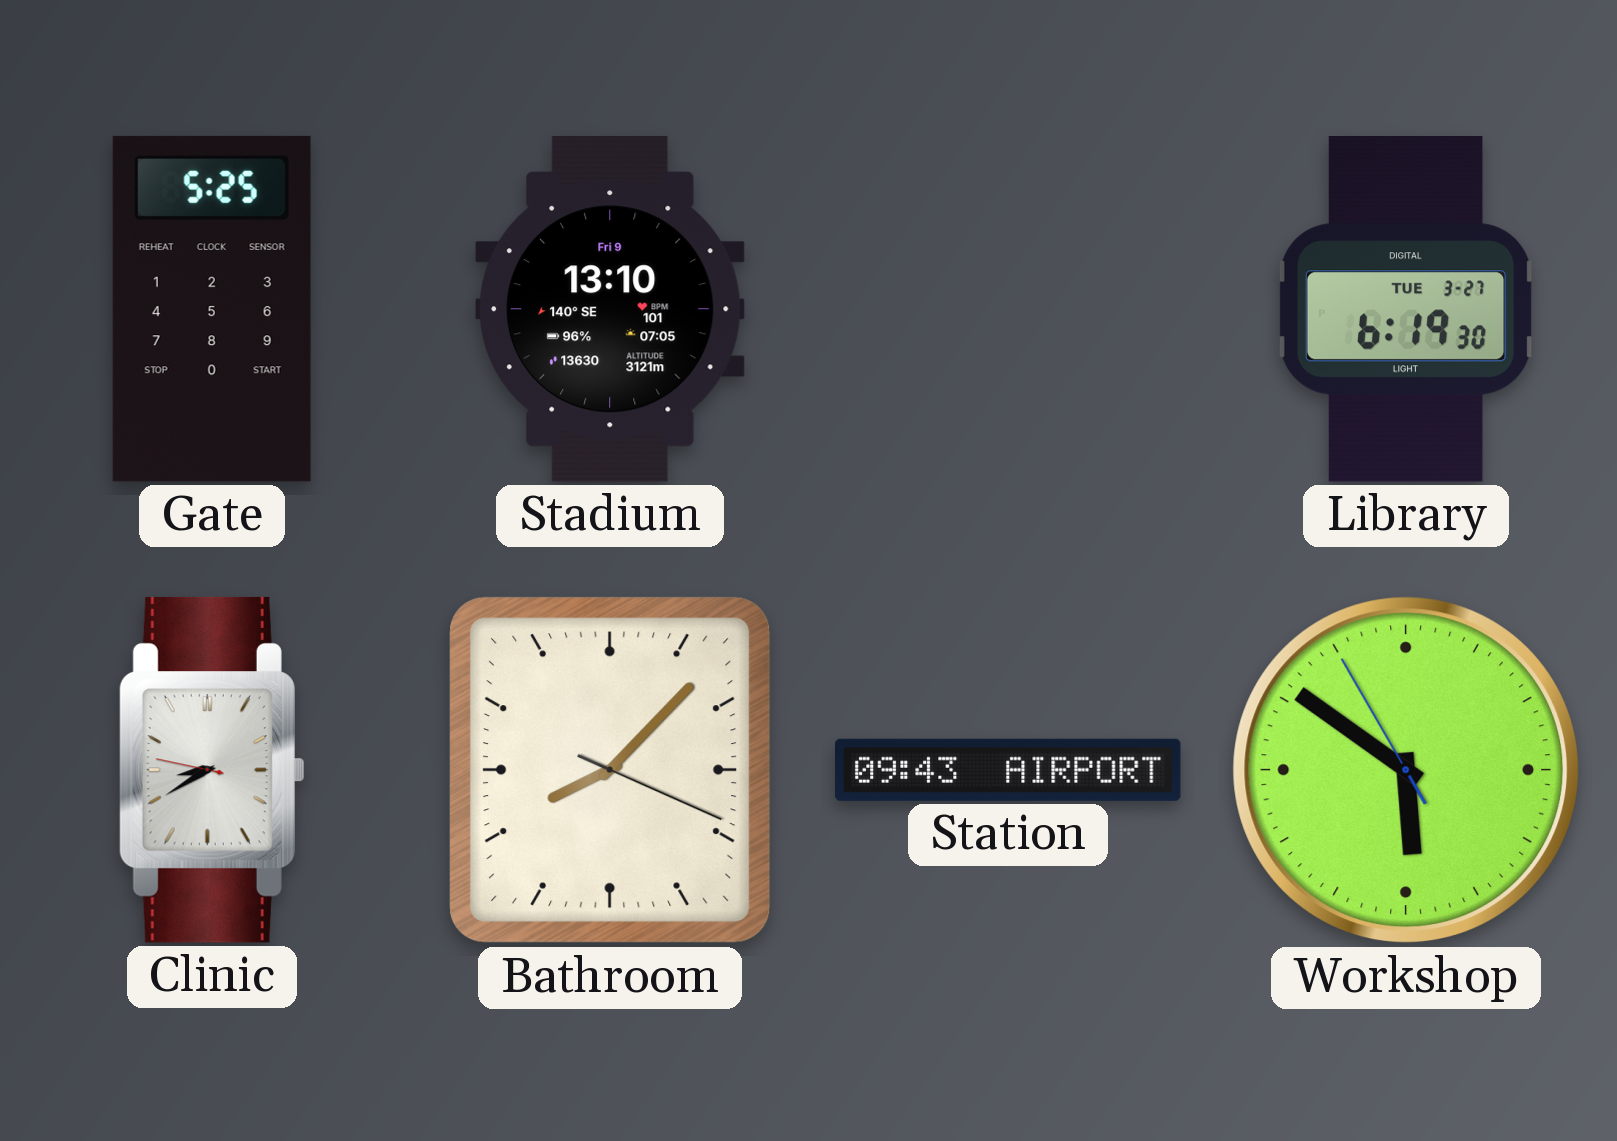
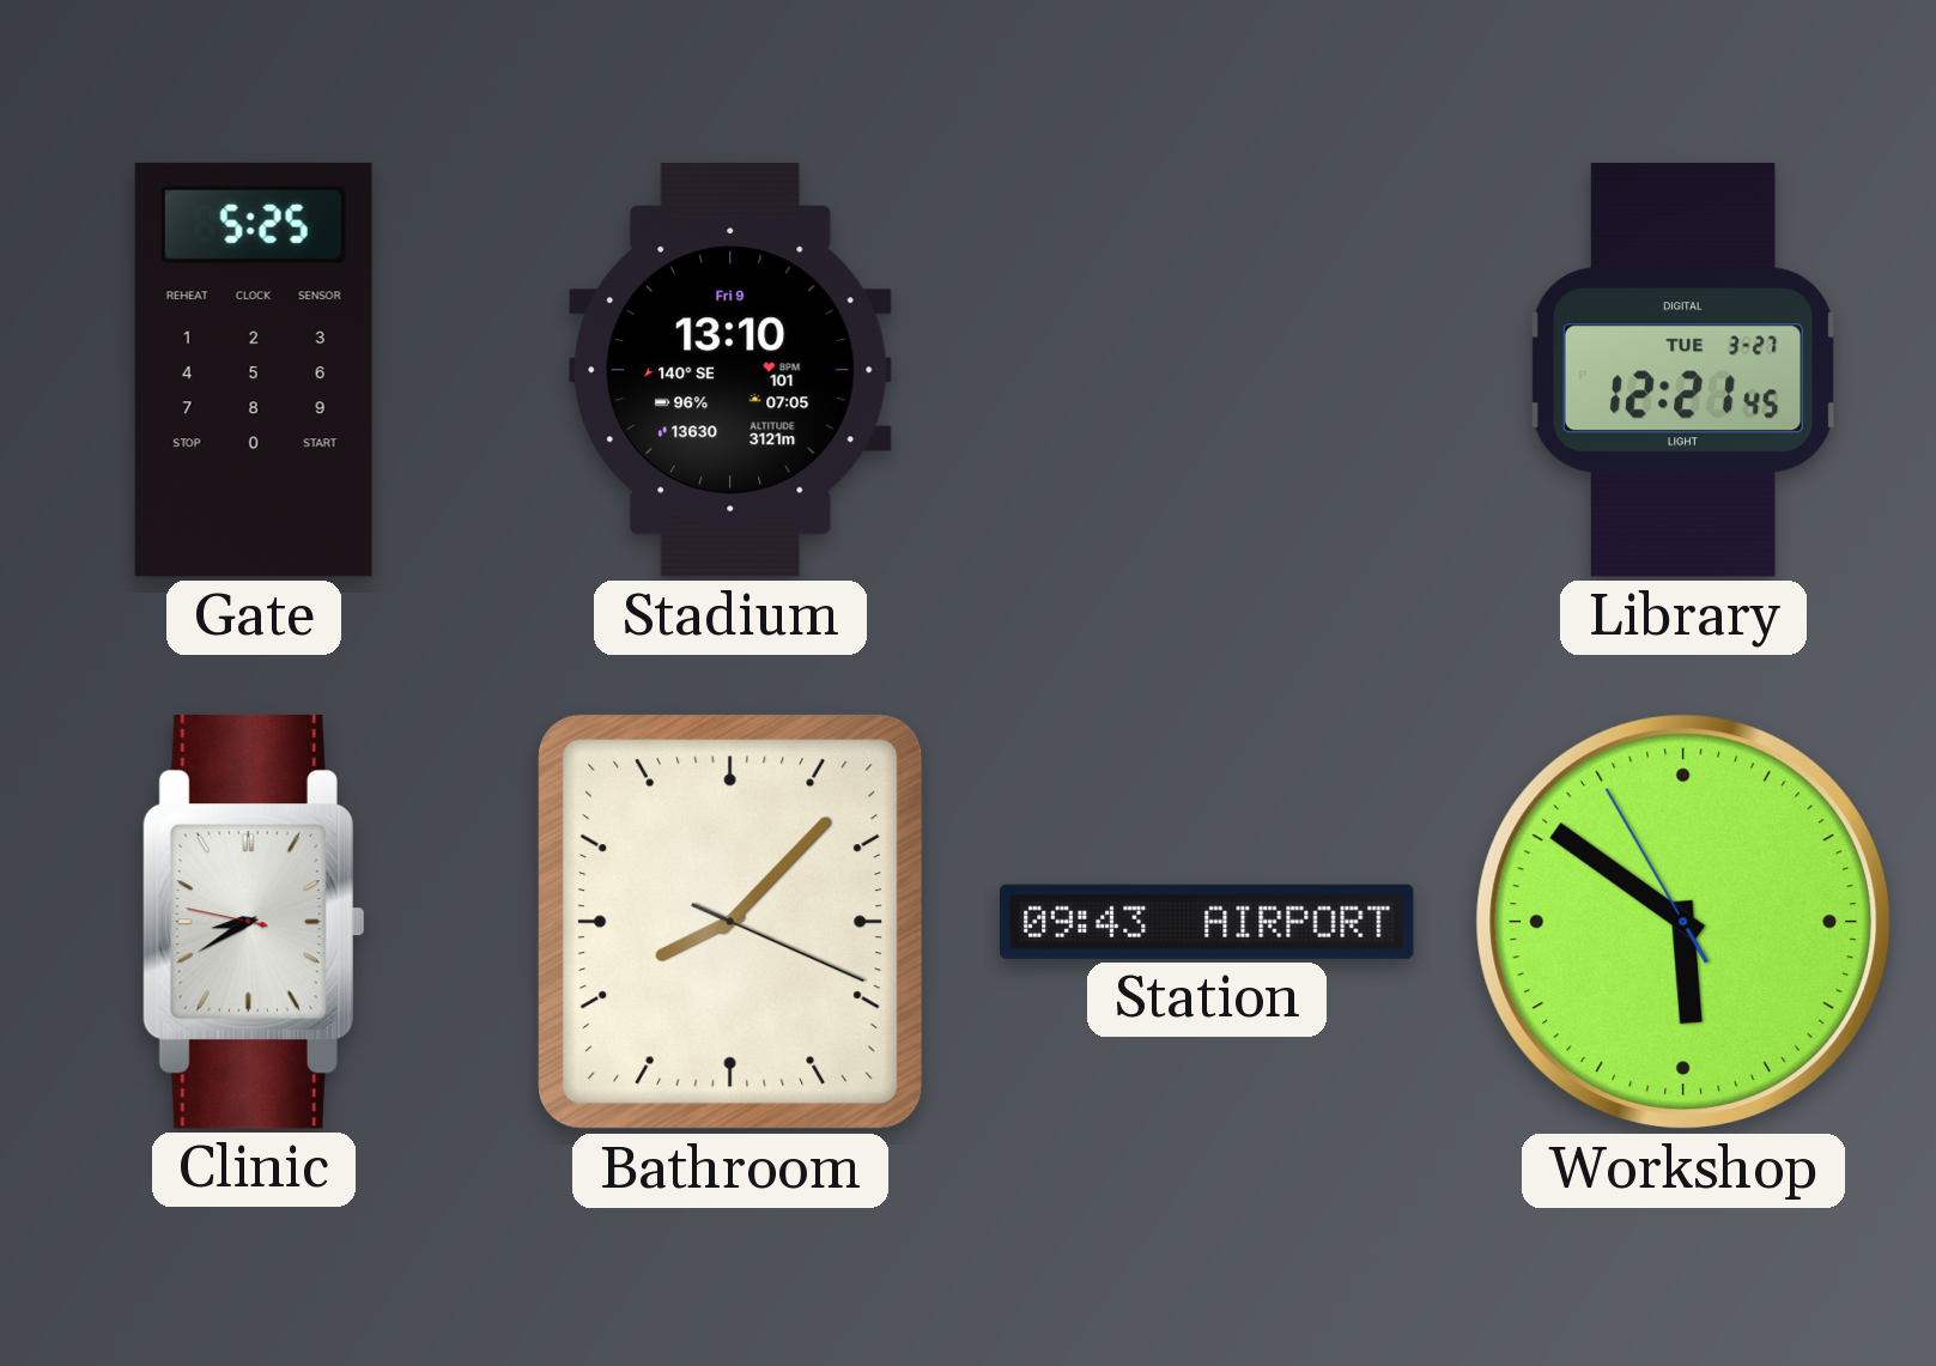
Library: 6:19 -> 12:21
